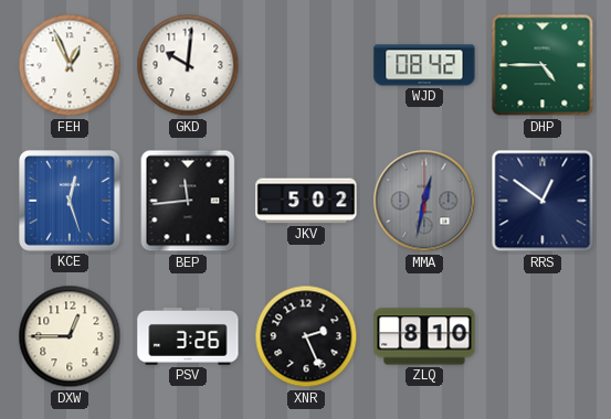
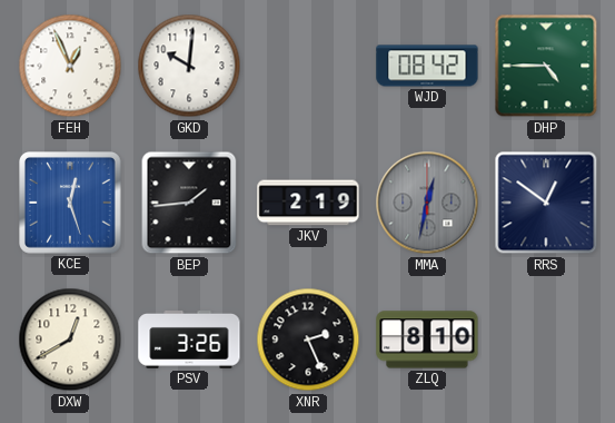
BEP: 11:44 -> 1:44
JKV: 5:02 -> 2:19
DXW: 12:45 -> 12:40
